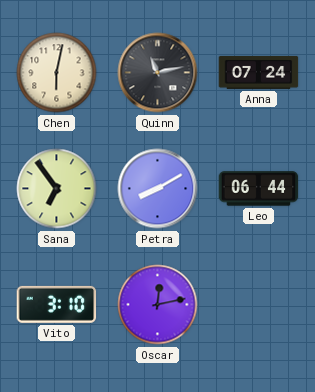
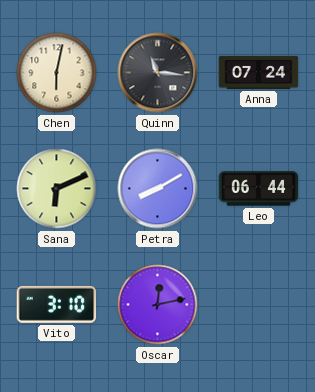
Quinn: 11:13 -> 11:16
Sana: 6:54 -> 6:11
